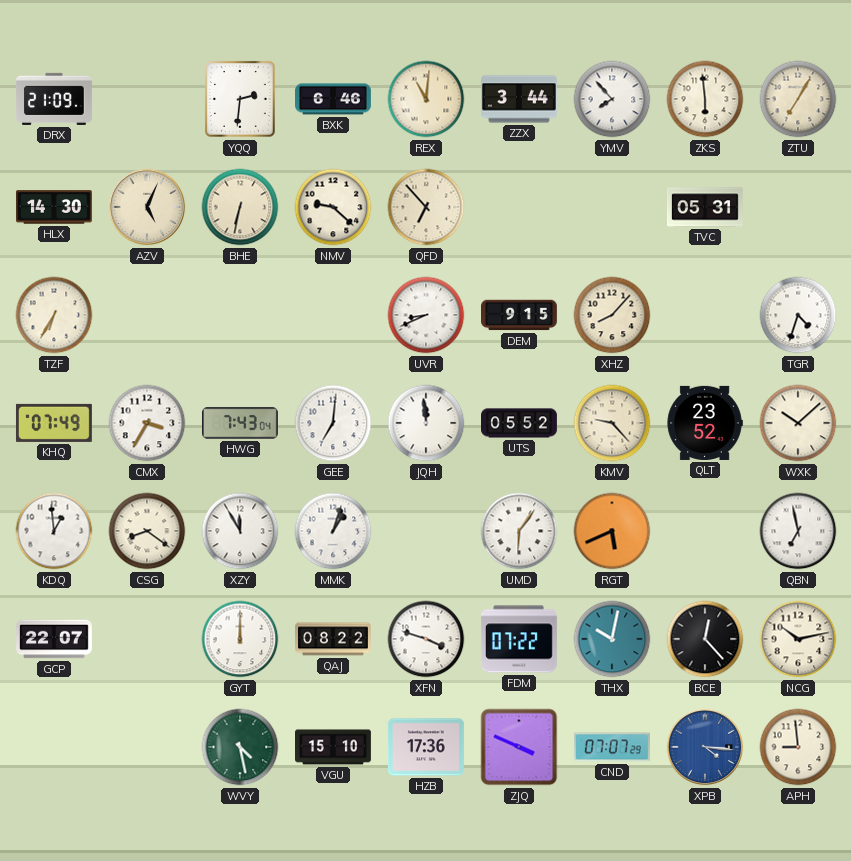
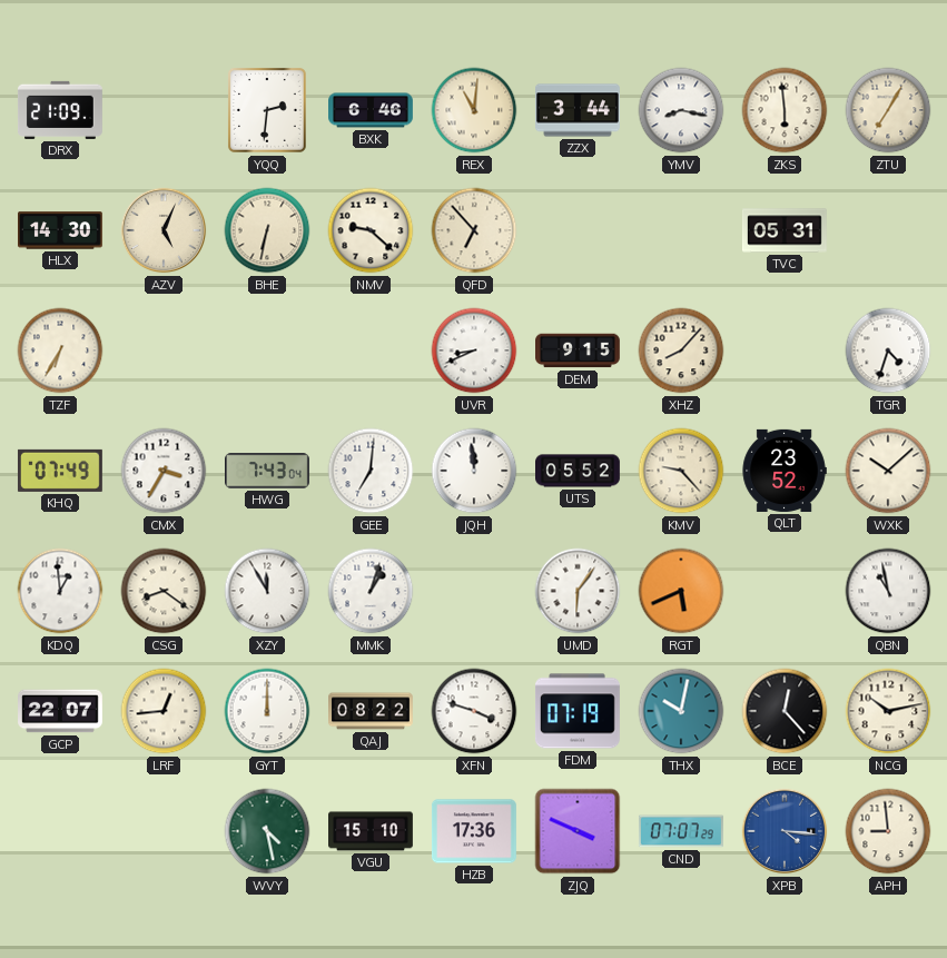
YMV: 7:53 -> 8:17
QBN: 6:58 -> 10:58
LRF: none -> 12:44
FDM: 07:22 -> 07:19
